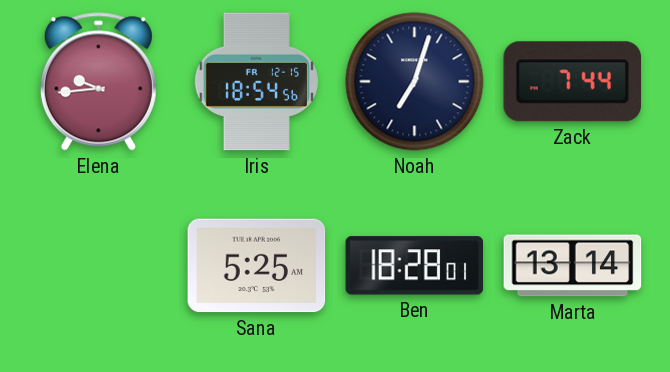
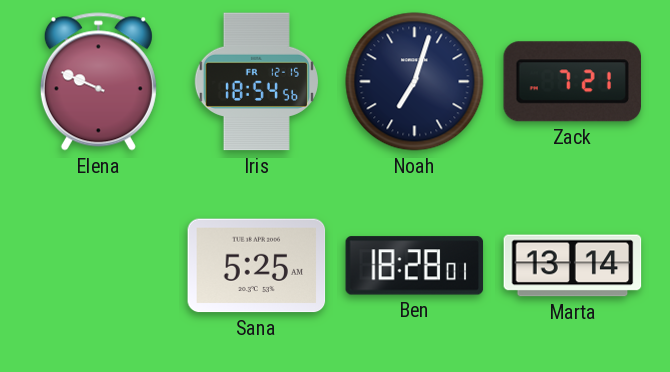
Elena: 9:44 -> 9:49
Zack: 7:44 -> 7:21
